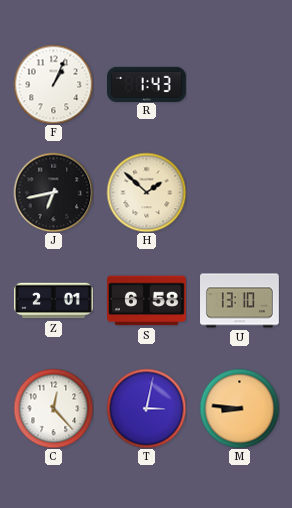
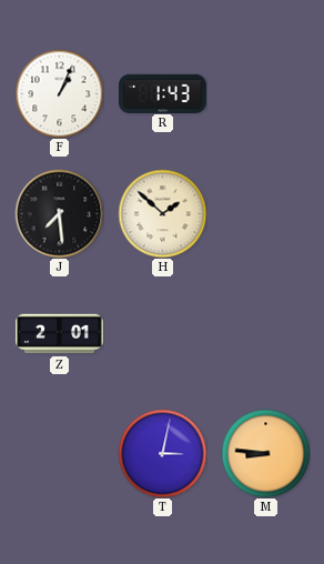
J: 6:43 -> 7:29
S: 6:58 -> none
U: 13:10 -> none
C: 12:23 -> none
